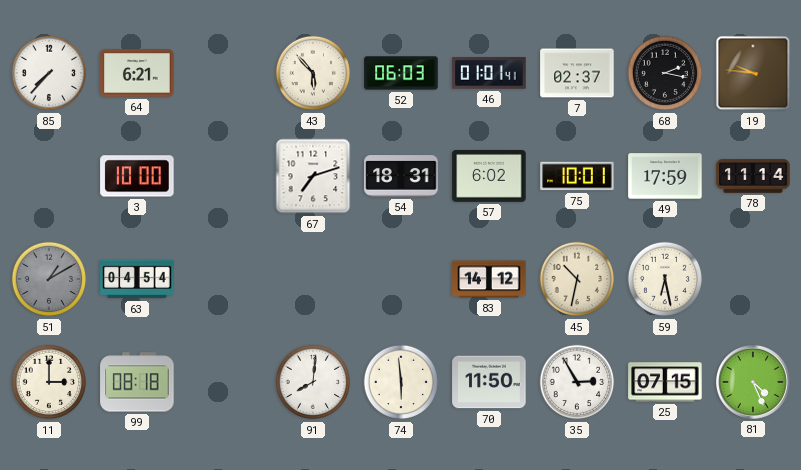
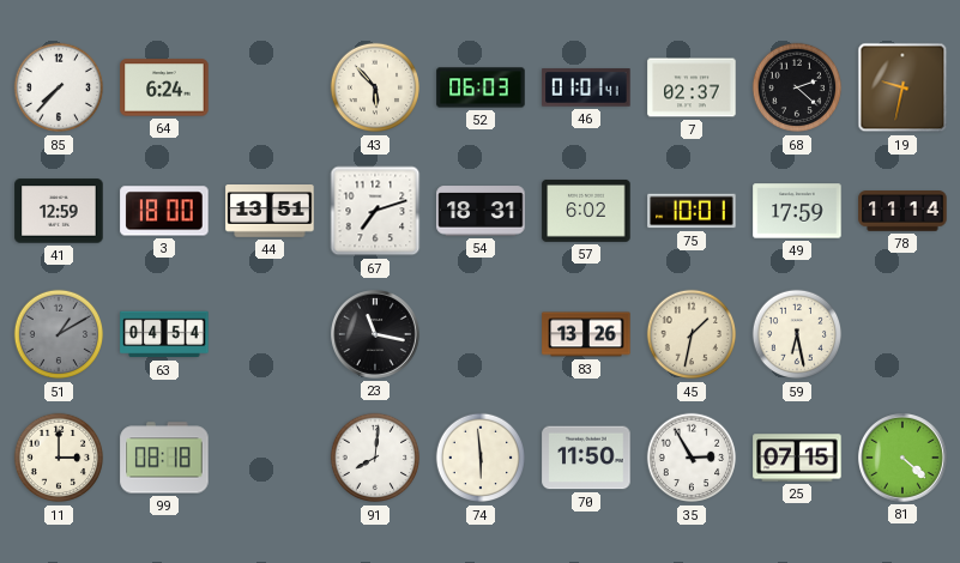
64: 6:21 -> 6:24
68: 2:17 -> 2:22
19: 9:46 -> 9:32
41: none -> 12:59
3: 10:00 -> 18:00
44: none -> 13:51
23: none -> 11:17
83: 14:12 -> 13:26
45: 10:32 -> 1:32
81: 4:26 -> 4:22
